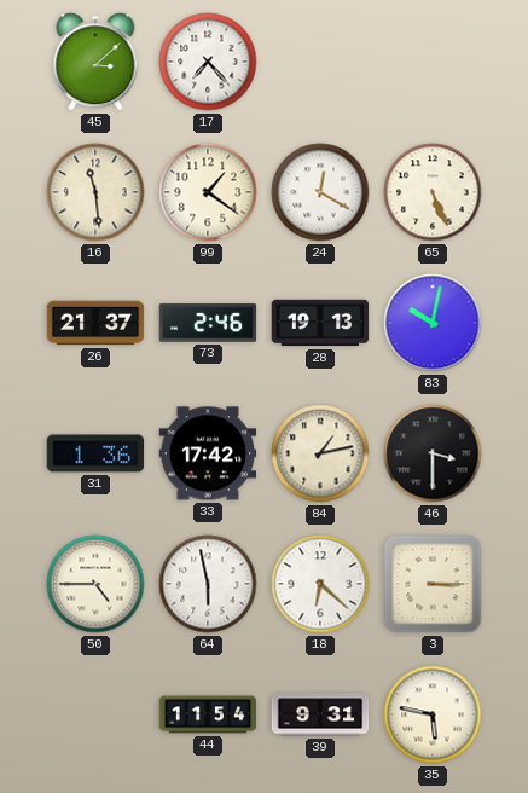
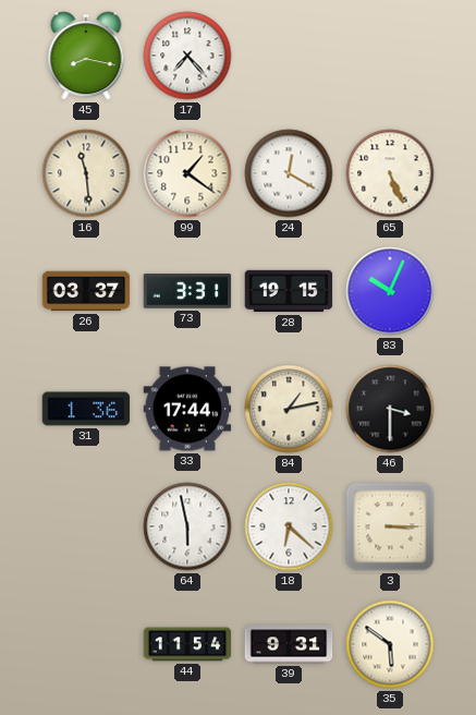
45: 3:08 -> 8:17
26: 21:37 -> 03:37
73: 2:46 -> 3:31
28: 19:13 -> 19:15
83: 10:02 -> 10:04
33: 17:42 -> 17:44
50: 4:45 -> none
35: 5:47 -> 5:51
